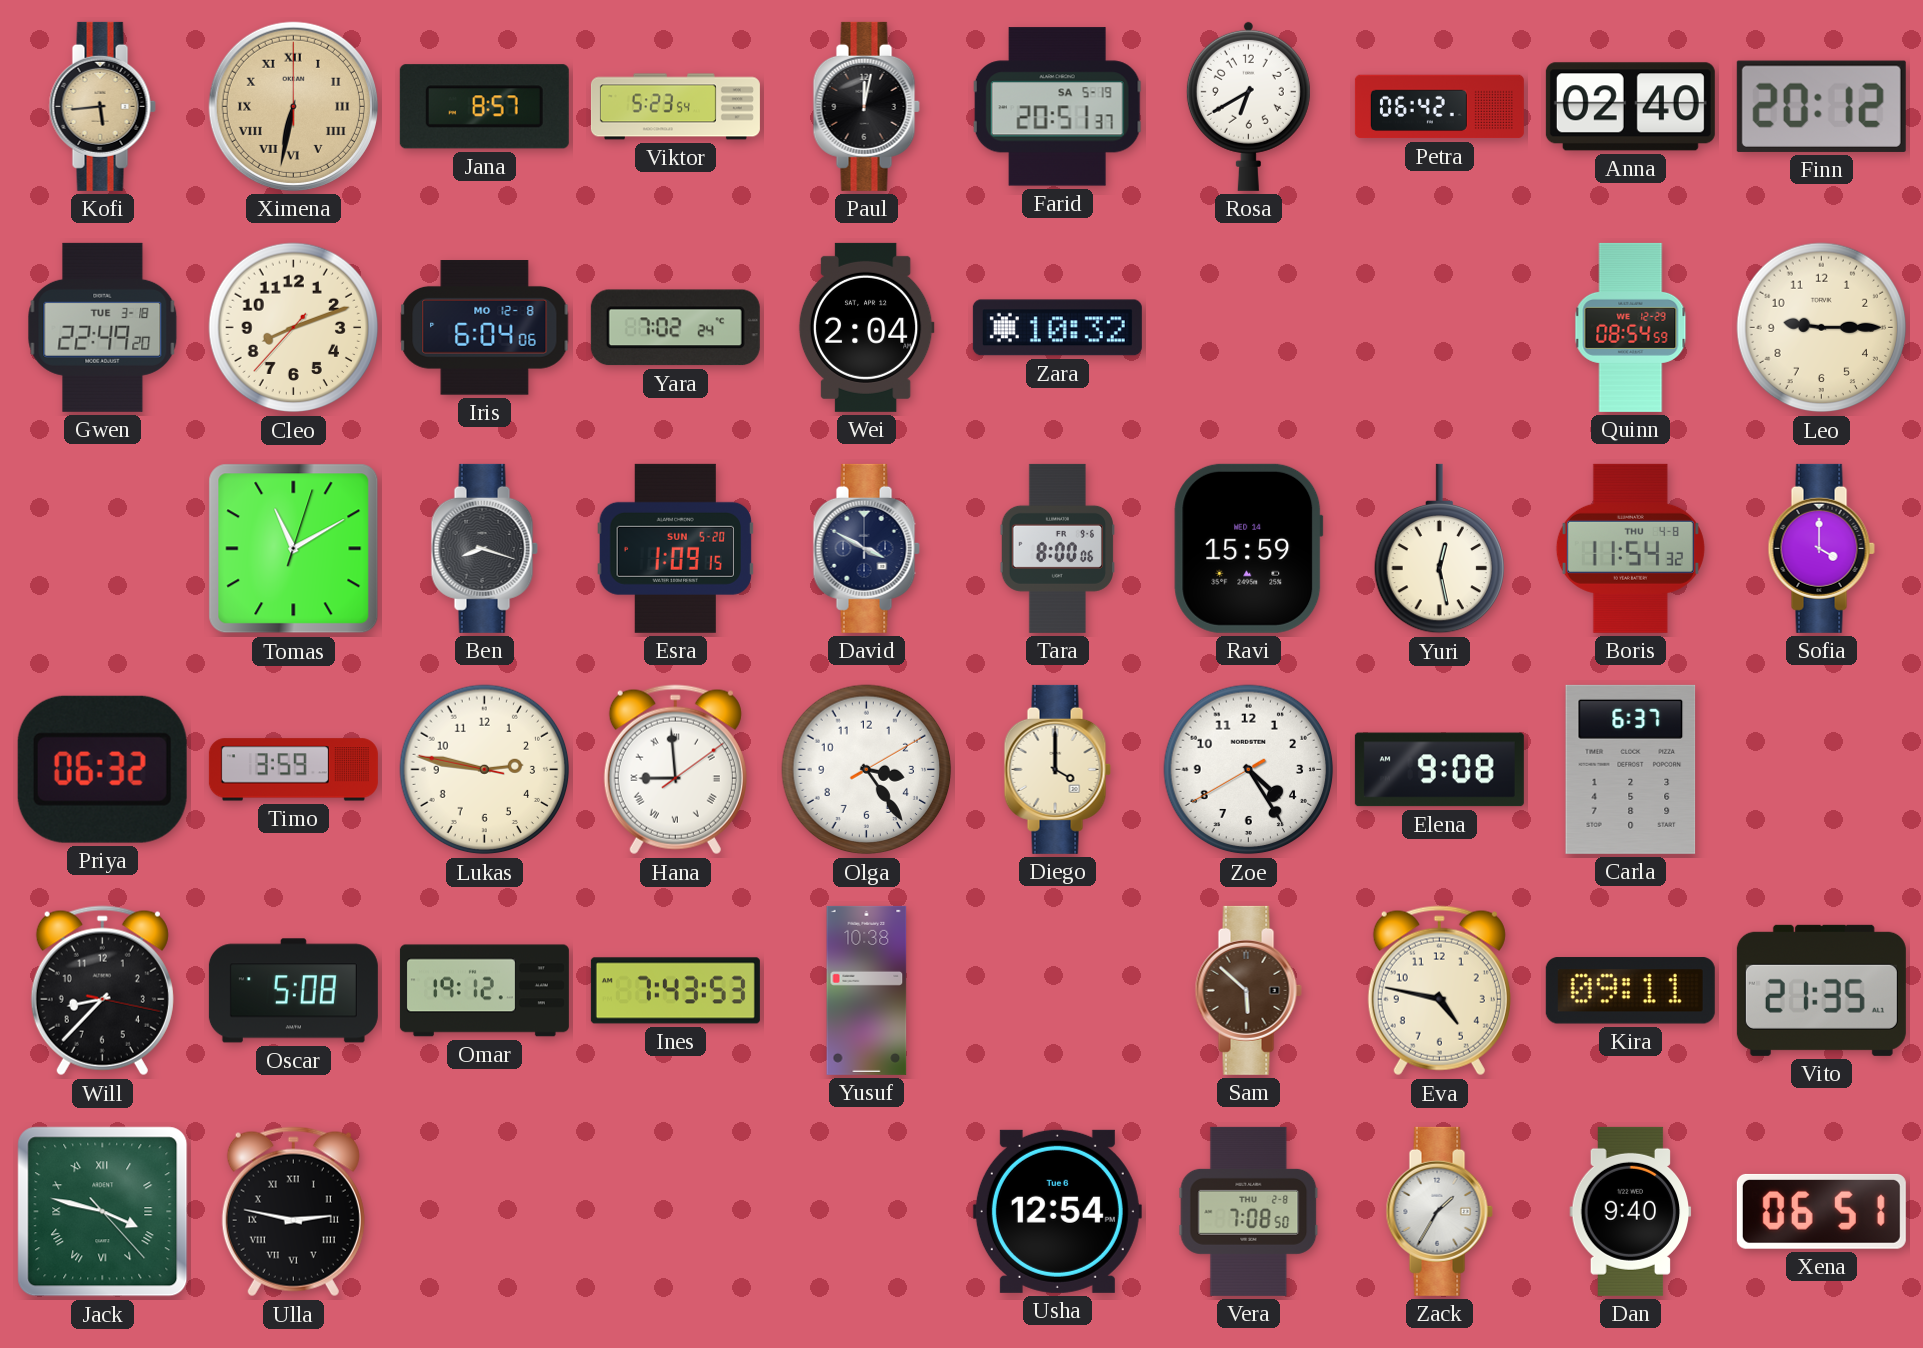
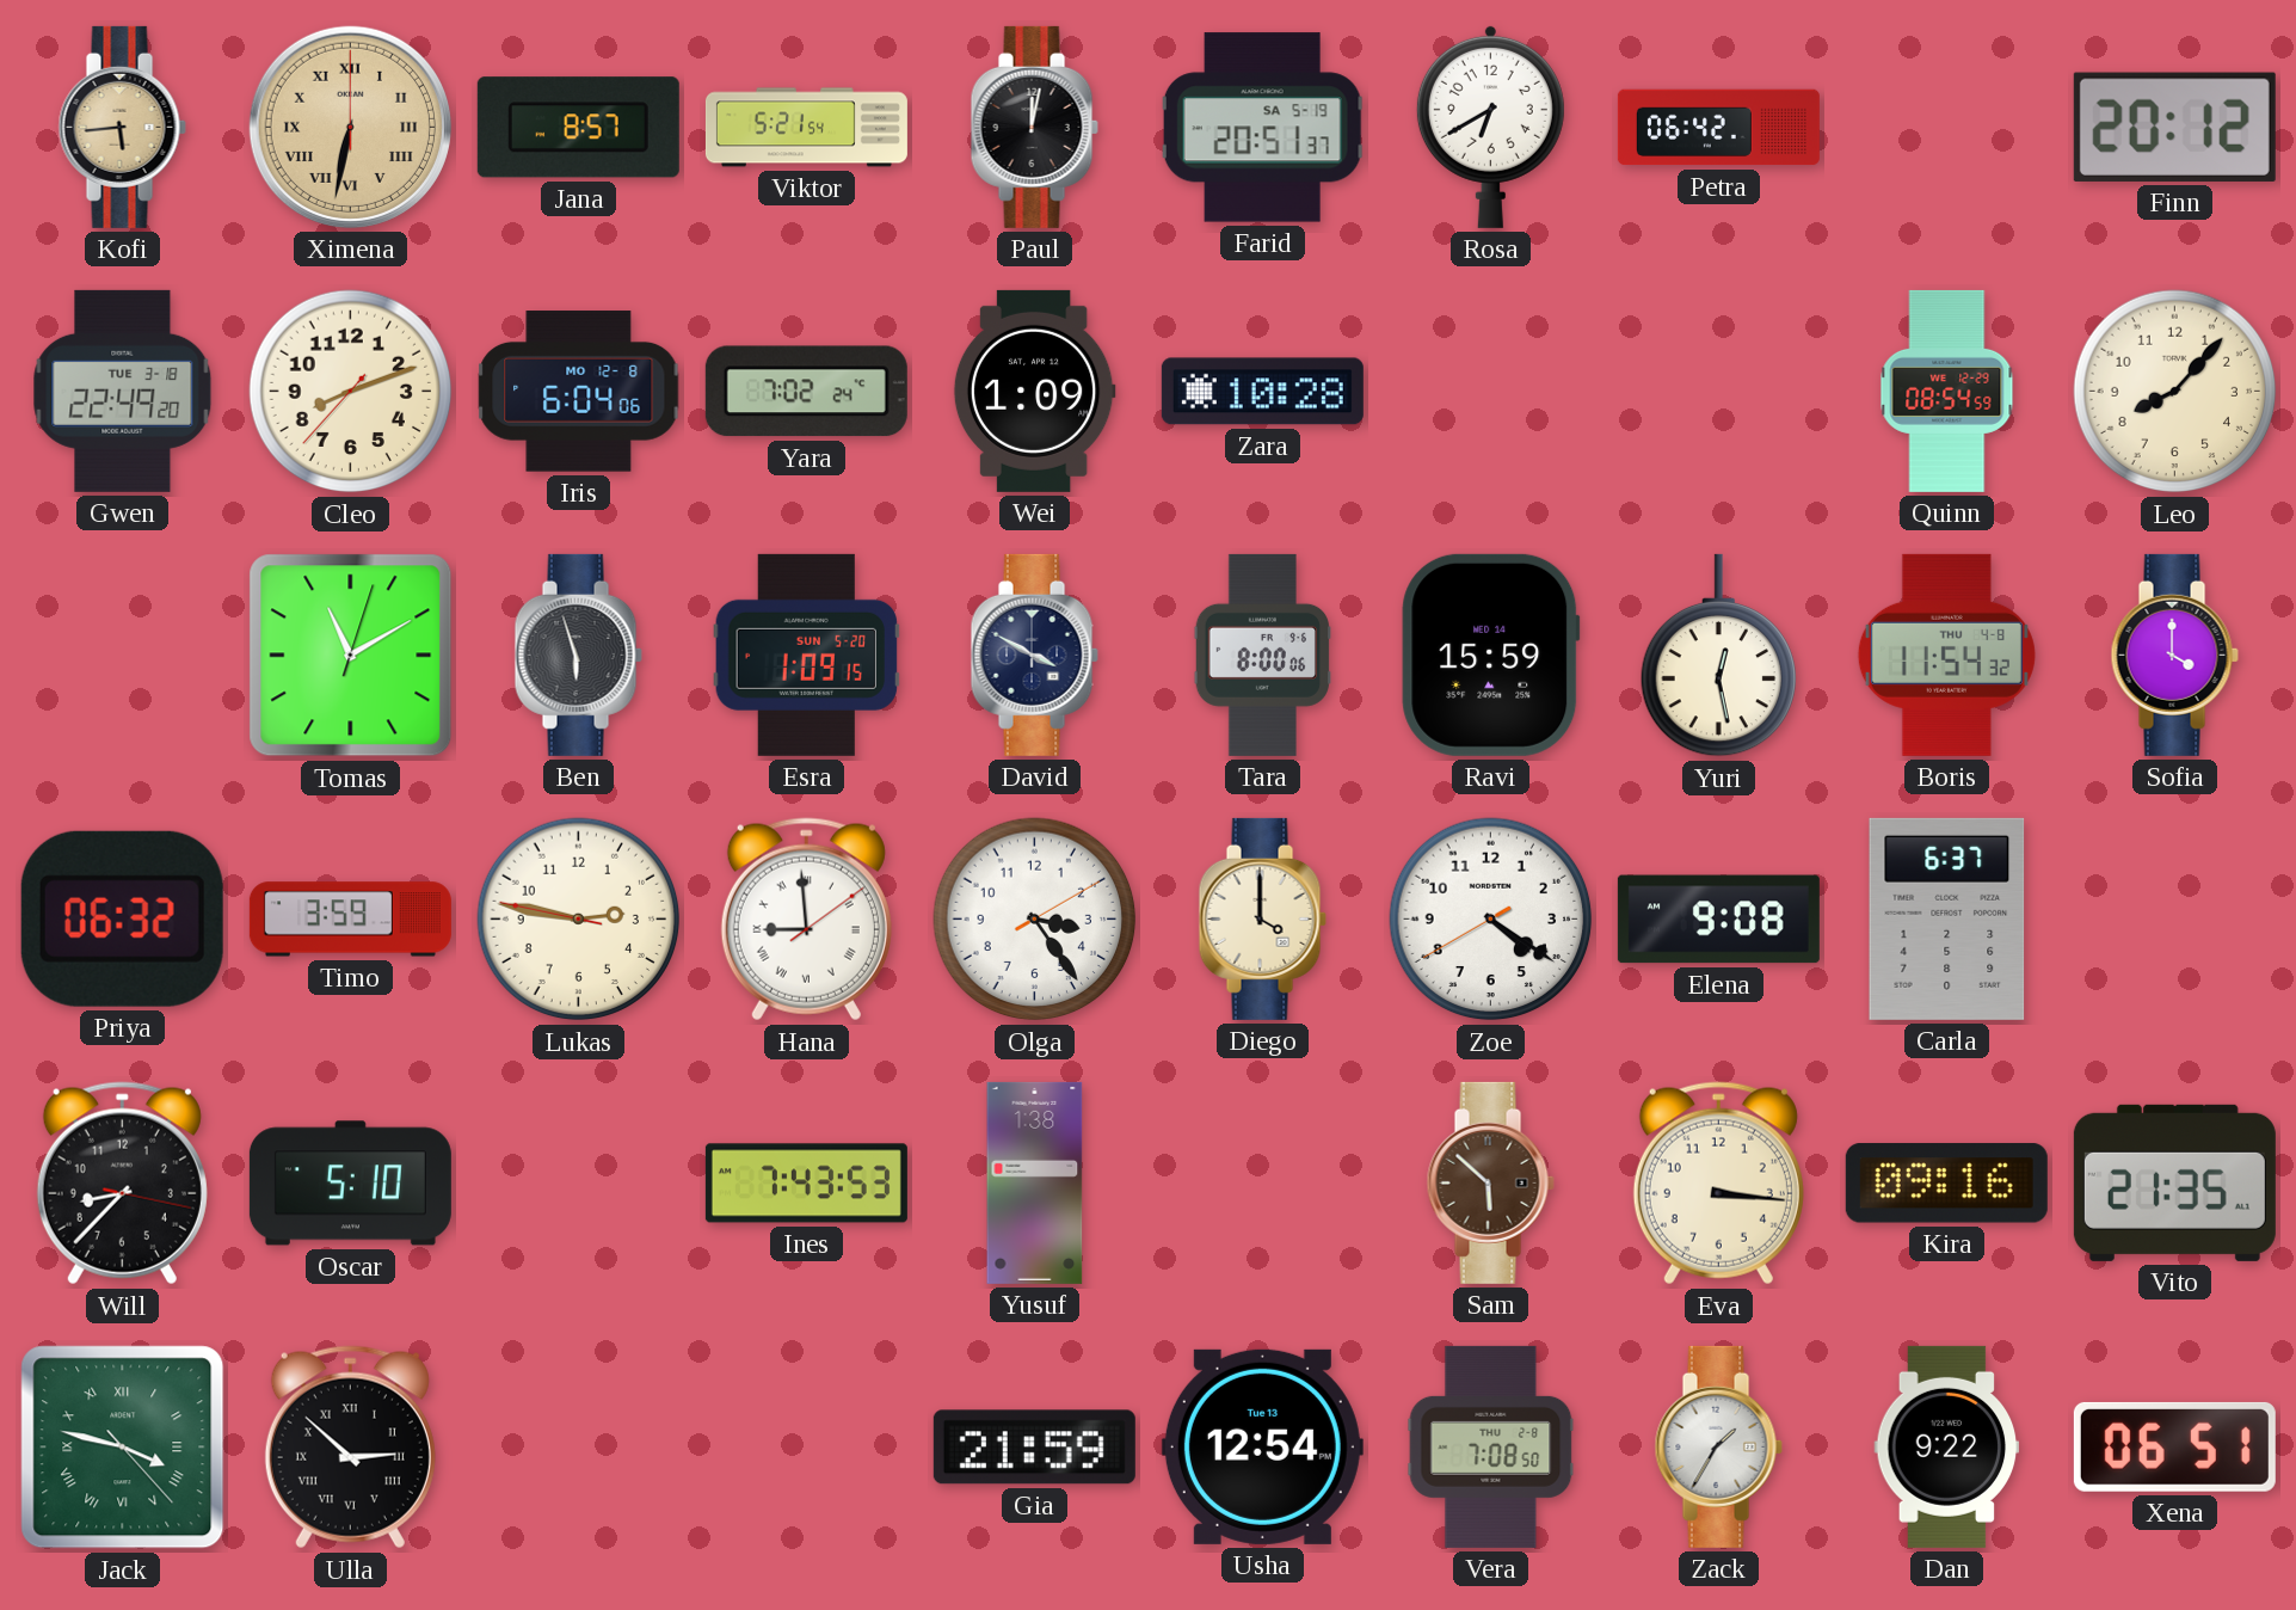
Viktor: 5:23 -> 5:21
Anna: 02:40 -> none
Wei: 2:04 -> 1:09
Zara: 10:32 -> 10:28
Leo: 9:15 -> 8:07
Ben: 8:18 -> 5:57
Zoe: 4:24 -> 4:20
Oscar: 5:08 -> 5:10
Omar: 19:12 -> none
Yusuf: 10:38 -> 1:38
Eva: 4:47 -> 3:16
Kira: 09:11 -> 09:16
Ulla: 2:47 -> 2:52
Gia: none -> 21:59
Usha date: Tue 6 -> Tue 13
Dan: 9:40 -> 9:22
